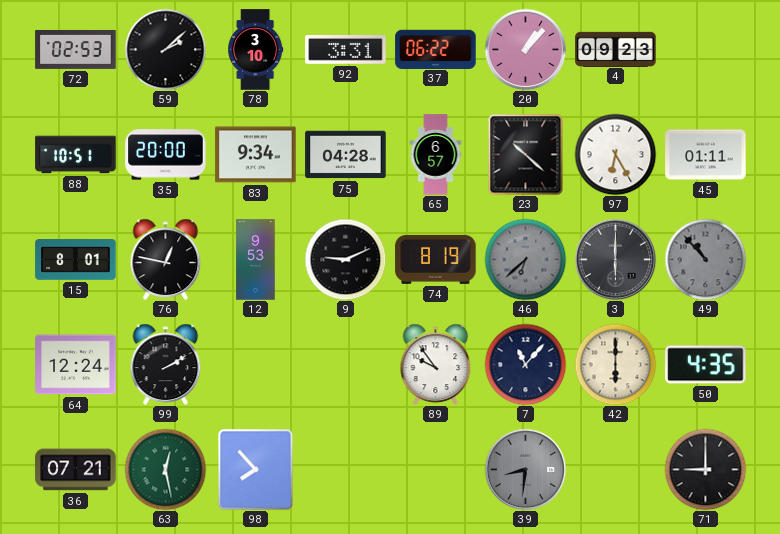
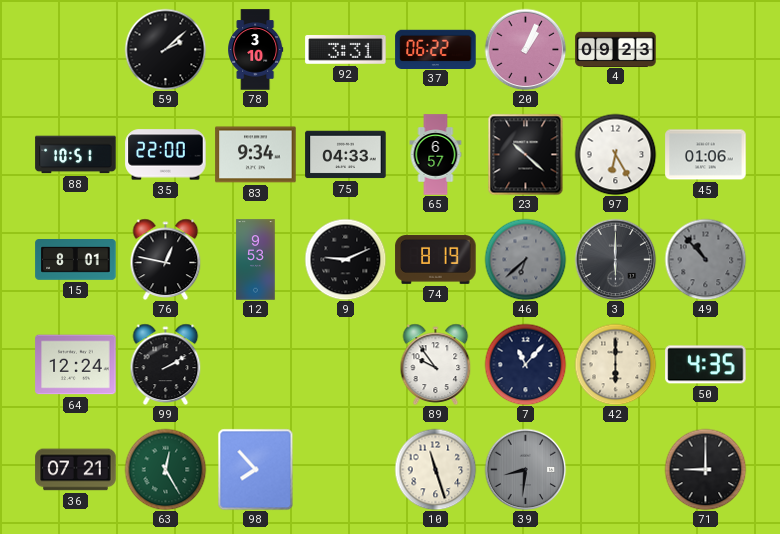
72: 02:53 -> none
20: 1:07 -> 1:04
35: 20:00 -> 22:00
75: 04:28 -> 04:33
45: 01:11 -> 01:06
63: 12:28 -> 12:25
10: none -> 11:27
